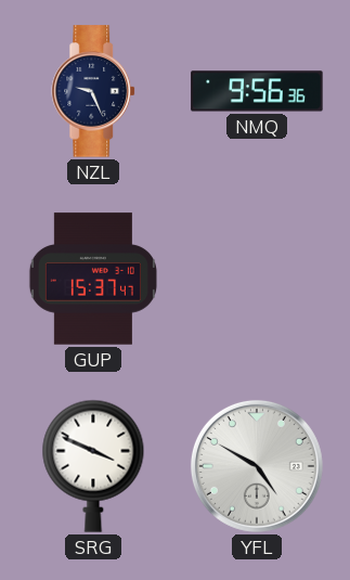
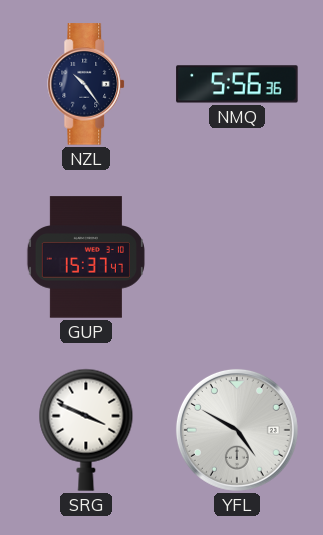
NZL: 9:26 -> 10:24
NMQ: 9:56 -> 5:56
